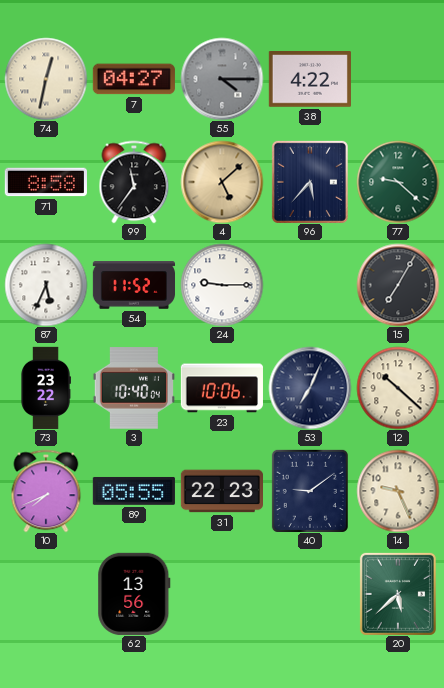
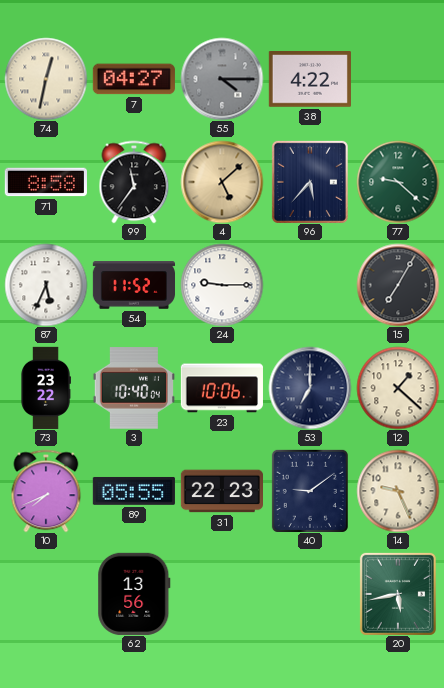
53: 7:04 -> 7:00
12: 10:22 -> 1:22
20: 5:38 -> 5:43
